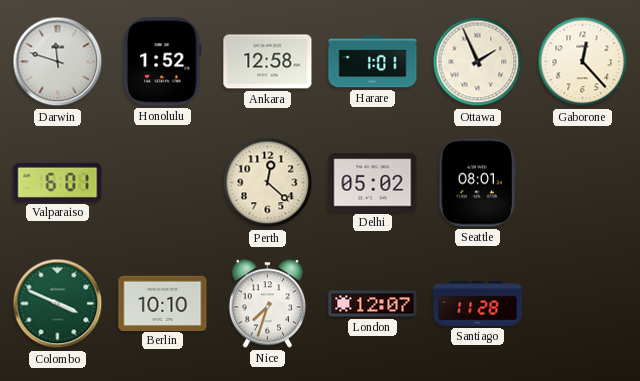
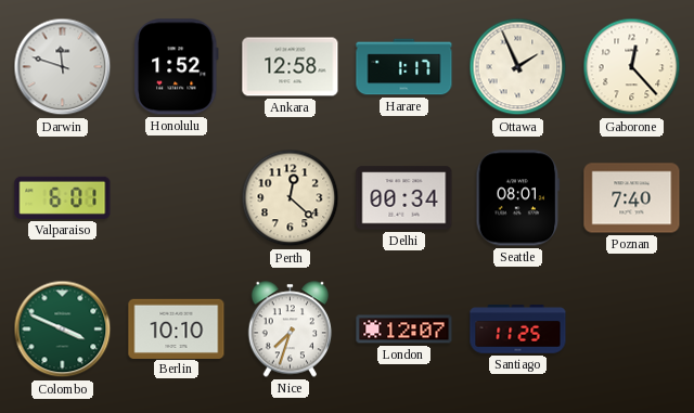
Harare: 1:01 -> 1:17
Delhi: 05:02 -> 00:34
Poznan: none -> 7:40
Santiago: 11:28 -> 11:25
